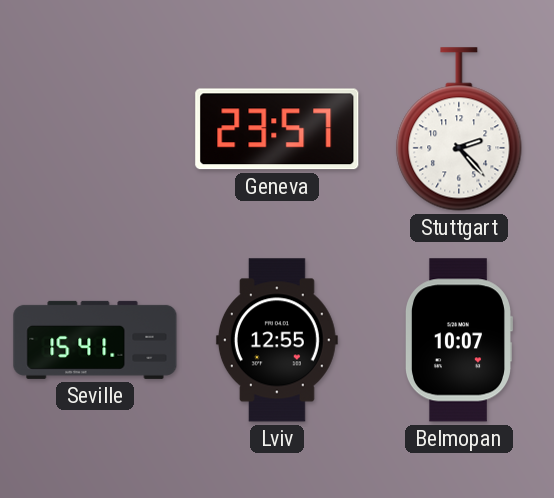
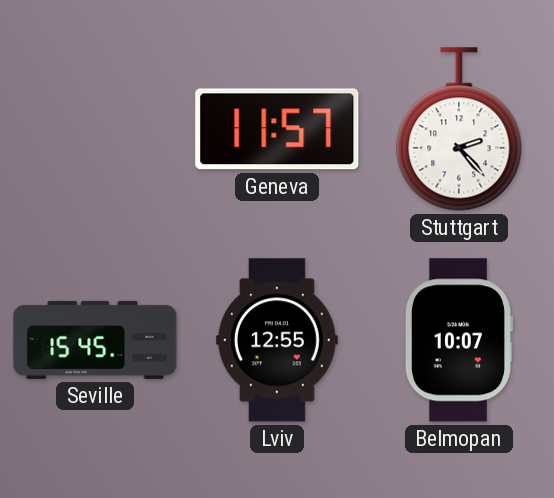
Geneva: 23:57 -> 11:57
Seville: 15:41 -> 15:45
